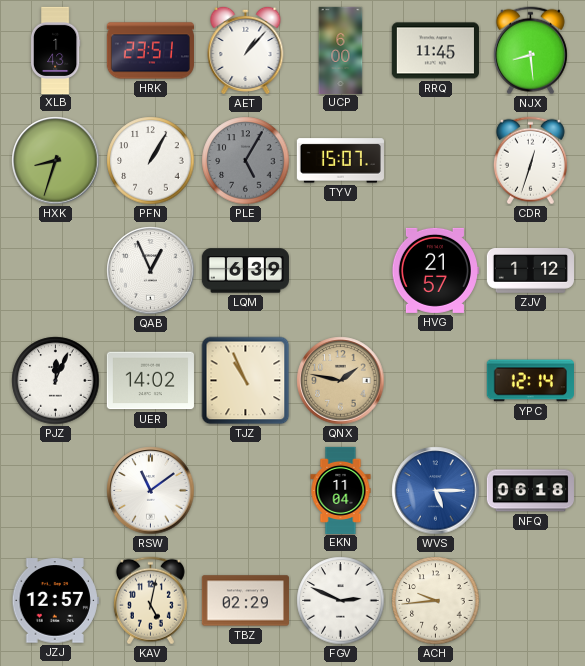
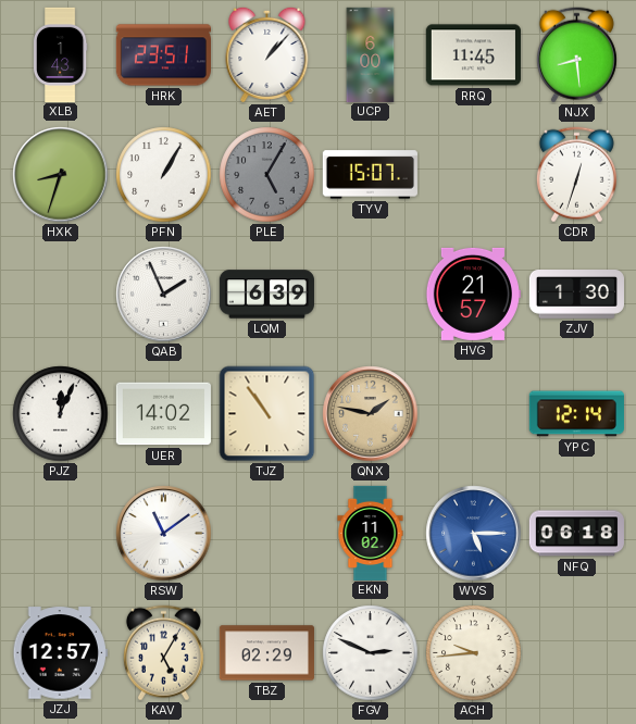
QAB: 12:56 -> 1:56
ZJV: 1:12 -> 1:30
TJZ: 10:56 -> 10:54
EKN: 11:04 -> 11:02
KAV: 5:02 -> 5:05
